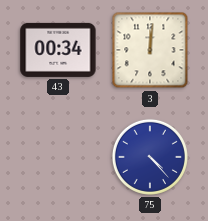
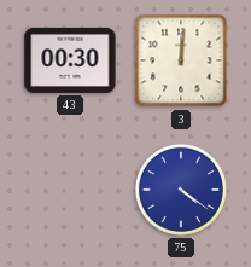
43: 00:34 -> 00:30
75: 4:23 -> 4:21
